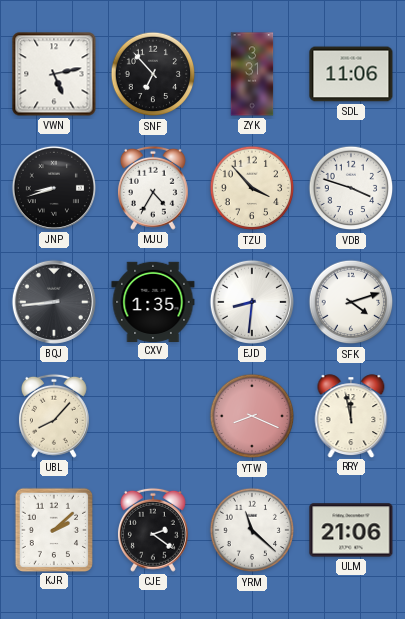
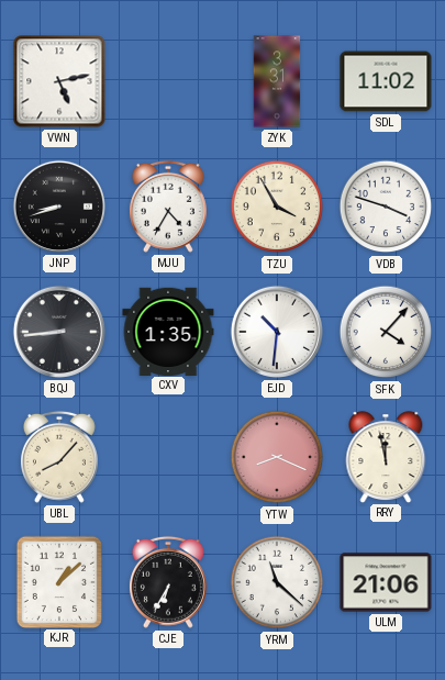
SNF: 6:53 -> none
SDL: 11:06 -> 11:02
TZU: 3:53 -> 3:55
EJD: 8:31 -> 10:31
SFK: 4:12 -> 4:07
KJR: 2:08 -> 1:08
CJE: 2:21 -> 6:35
